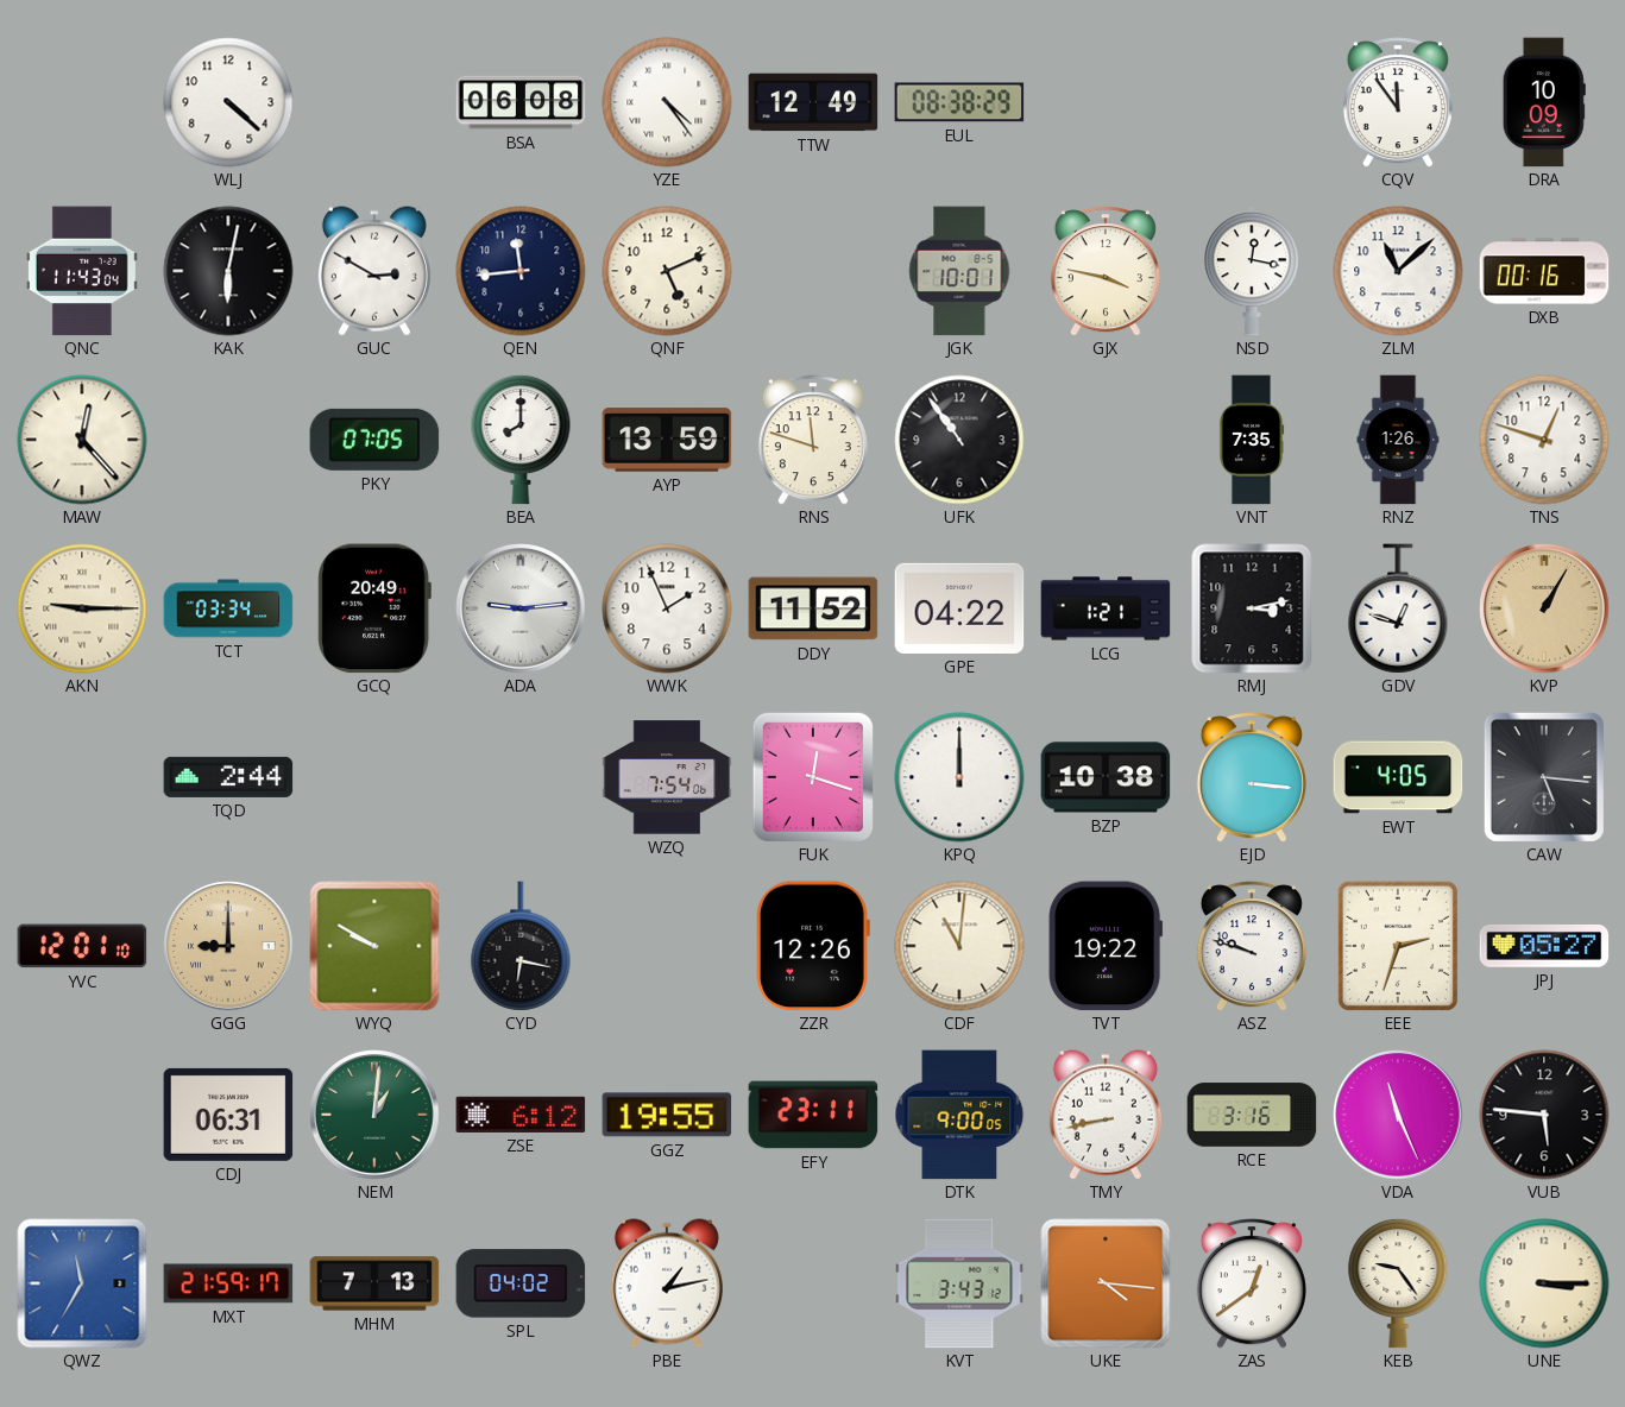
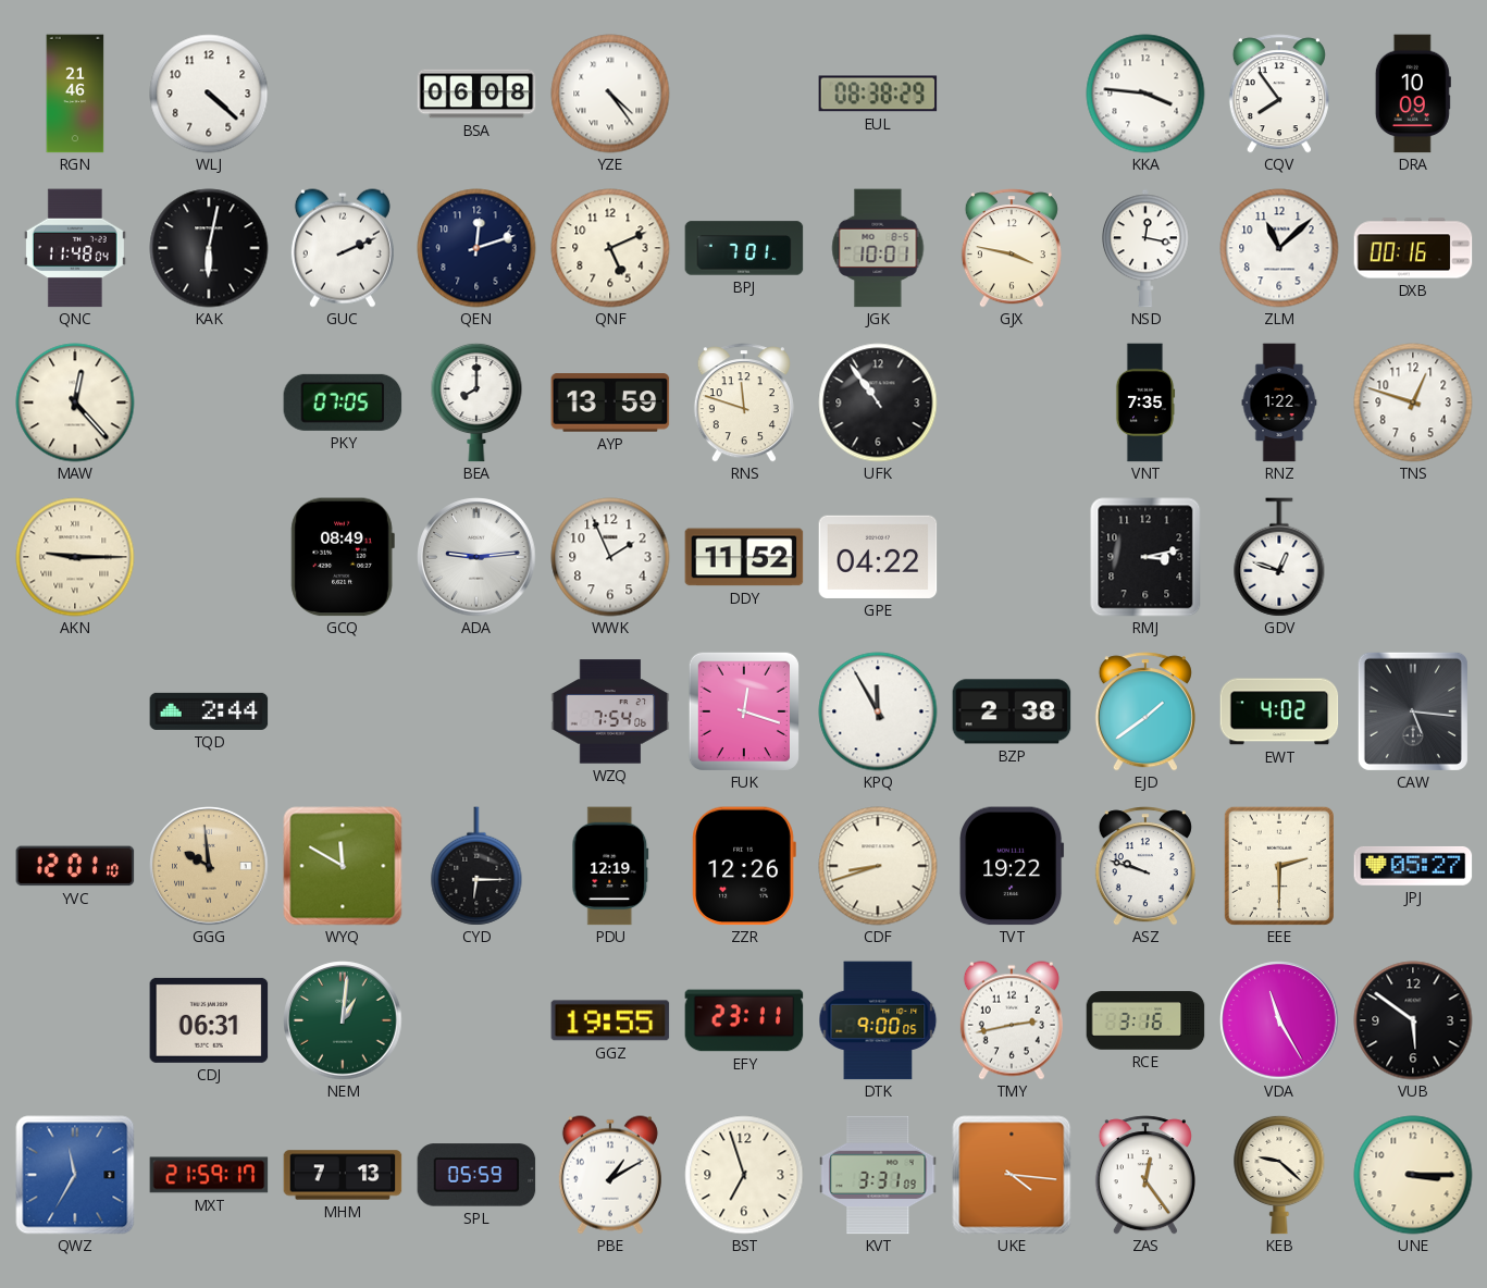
RGN: none -> 21:46
TTW: 12:49 -> none
KKA: none -> 3:46
CQV: 11:54 -> 7:54
QNC: 11:43 -> 11:48
GUC: 2:50 -> 2:11
QEN: 11:44 -> 12:12
BPJ: none -> 7:01
RNZ: 1:26 -> 1:22
TCT: 03:34 -> none
GCQ: 20:49 -> 08:49
LCG: 1:21 -> none
KVP: 1:05 -> none
KPQ: 12:00 -> 11:55
BZP: 10:38 -> 2:38
EJD: 3:16 -> 1:39
EWT: 4:05 -> 4:02
GGG: 9:00 -> 9:59
WYQ: 9:50 -> 11:50
CYD: 6:17 -> 6:15
PDU: none -> 12:19
CDF: 11:01 -> 8:42
EEE: 2:33 -> 2:30
ZSE: 6:12 -> none
TMY: 8:43 -> 2:43
VDA: 11:26 -> 11:25
VUB: 5:46 -> 5:51
SPL: 04:02 -> 05:59
PBE: 1:13 -> 1:10
BST: none -> 6:57
KVT: 3:43 -> 3:31
ZAS: 12:39 -> 12:24
KEB: 9:24 -> 9:22
